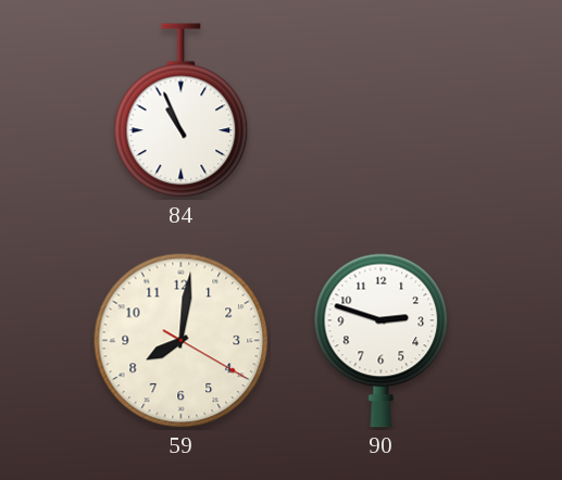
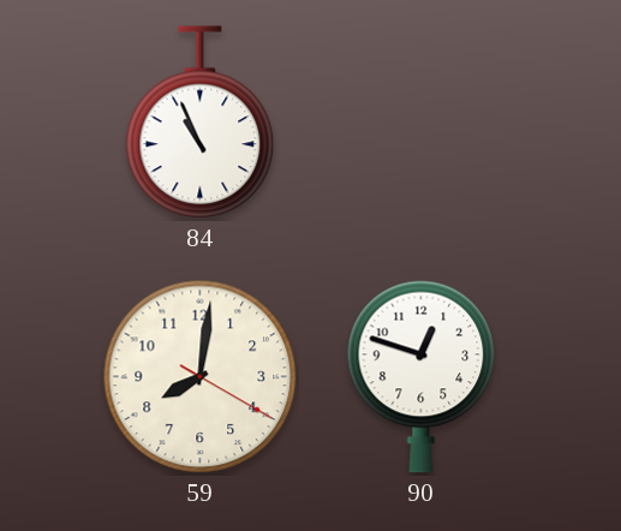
90: 2:48 -> 12:48
